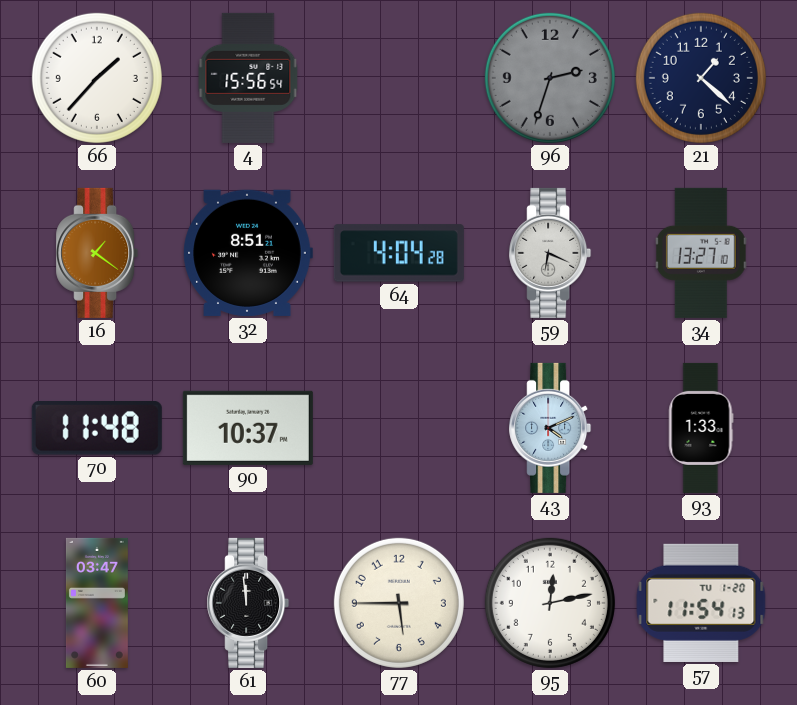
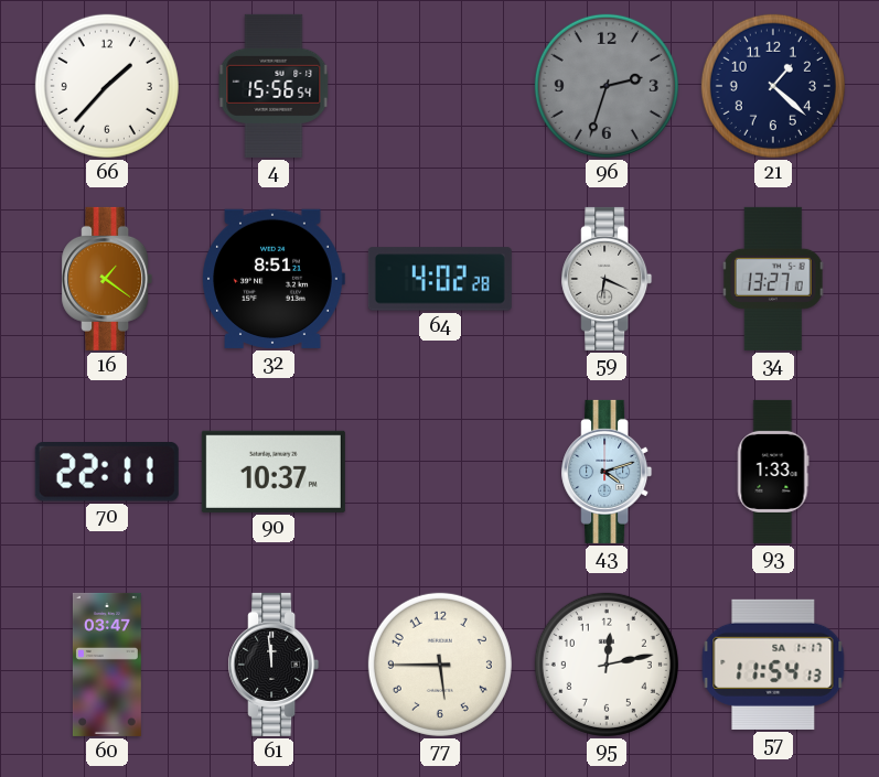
64: 4:04 -> 4:02
70: 11:48 -> 22:11
43: 4:11 -> 4:12
57 date: TU 1-20 -> SA 1-17
